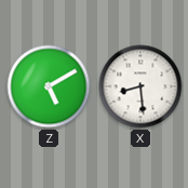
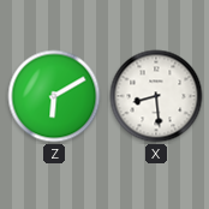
Z: 5:10 -> 6:10
